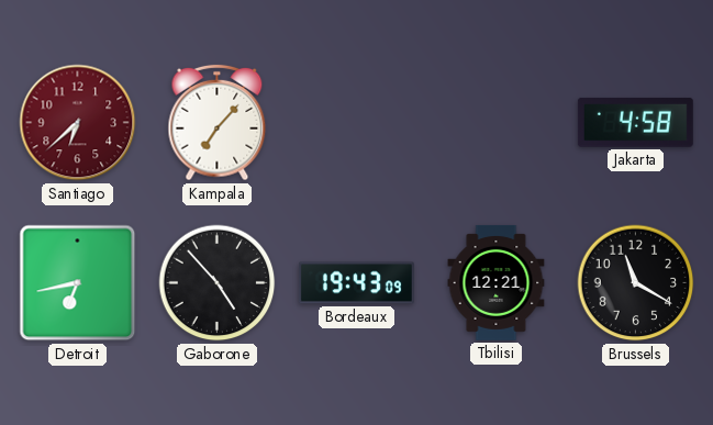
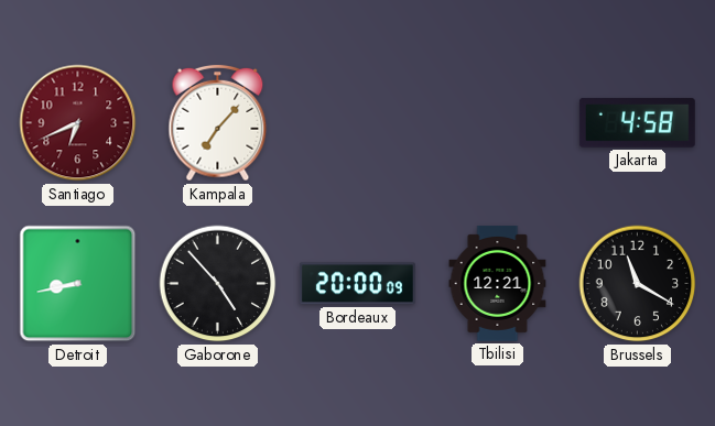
Santiago: 6:38 -> 6:41
Detroit: 6:43 -> 8:43
Bordeaux: 19:43 -> 20:00
